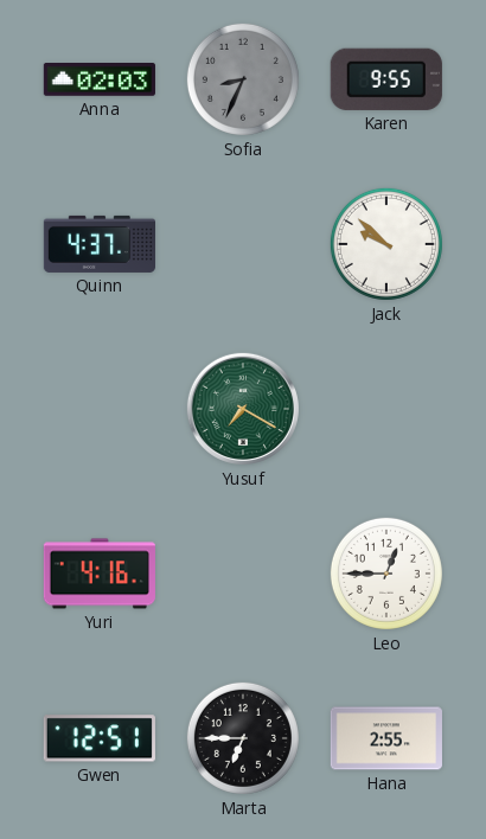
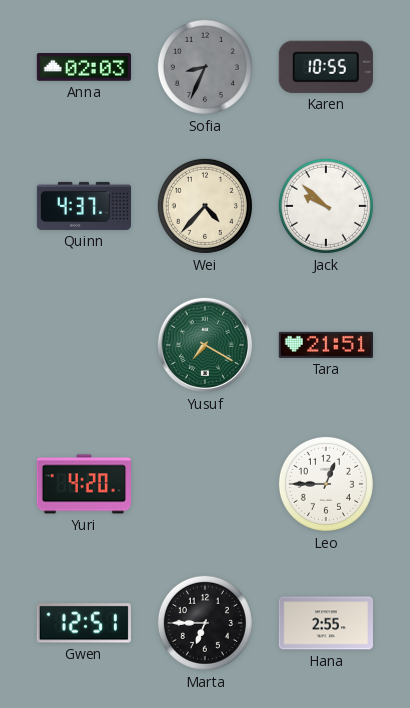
Karen: 9:55 -> 10:55
Wei: none -> 4:37
Tara: none -> 21:51
Yuri: 4:16 -> 4:20
